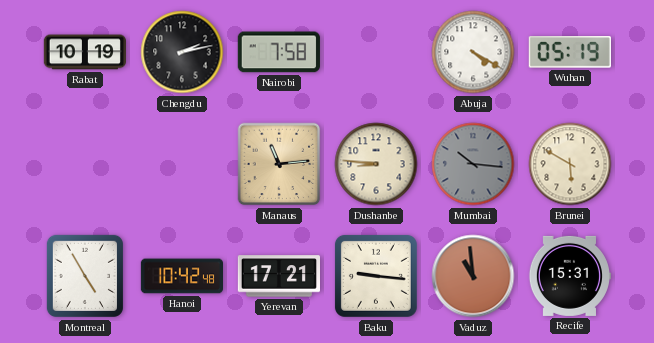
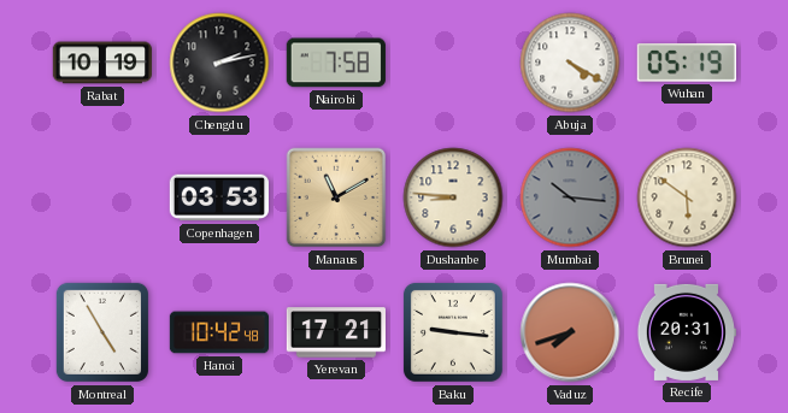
Copenhagen: none -> 03:53
Manaus: 11:14 -> 11:10
Brunei: 5:50 -> 5:51
Vaduz: 10:59 -> 7:42
Recife: 15:31 -> 20:31
